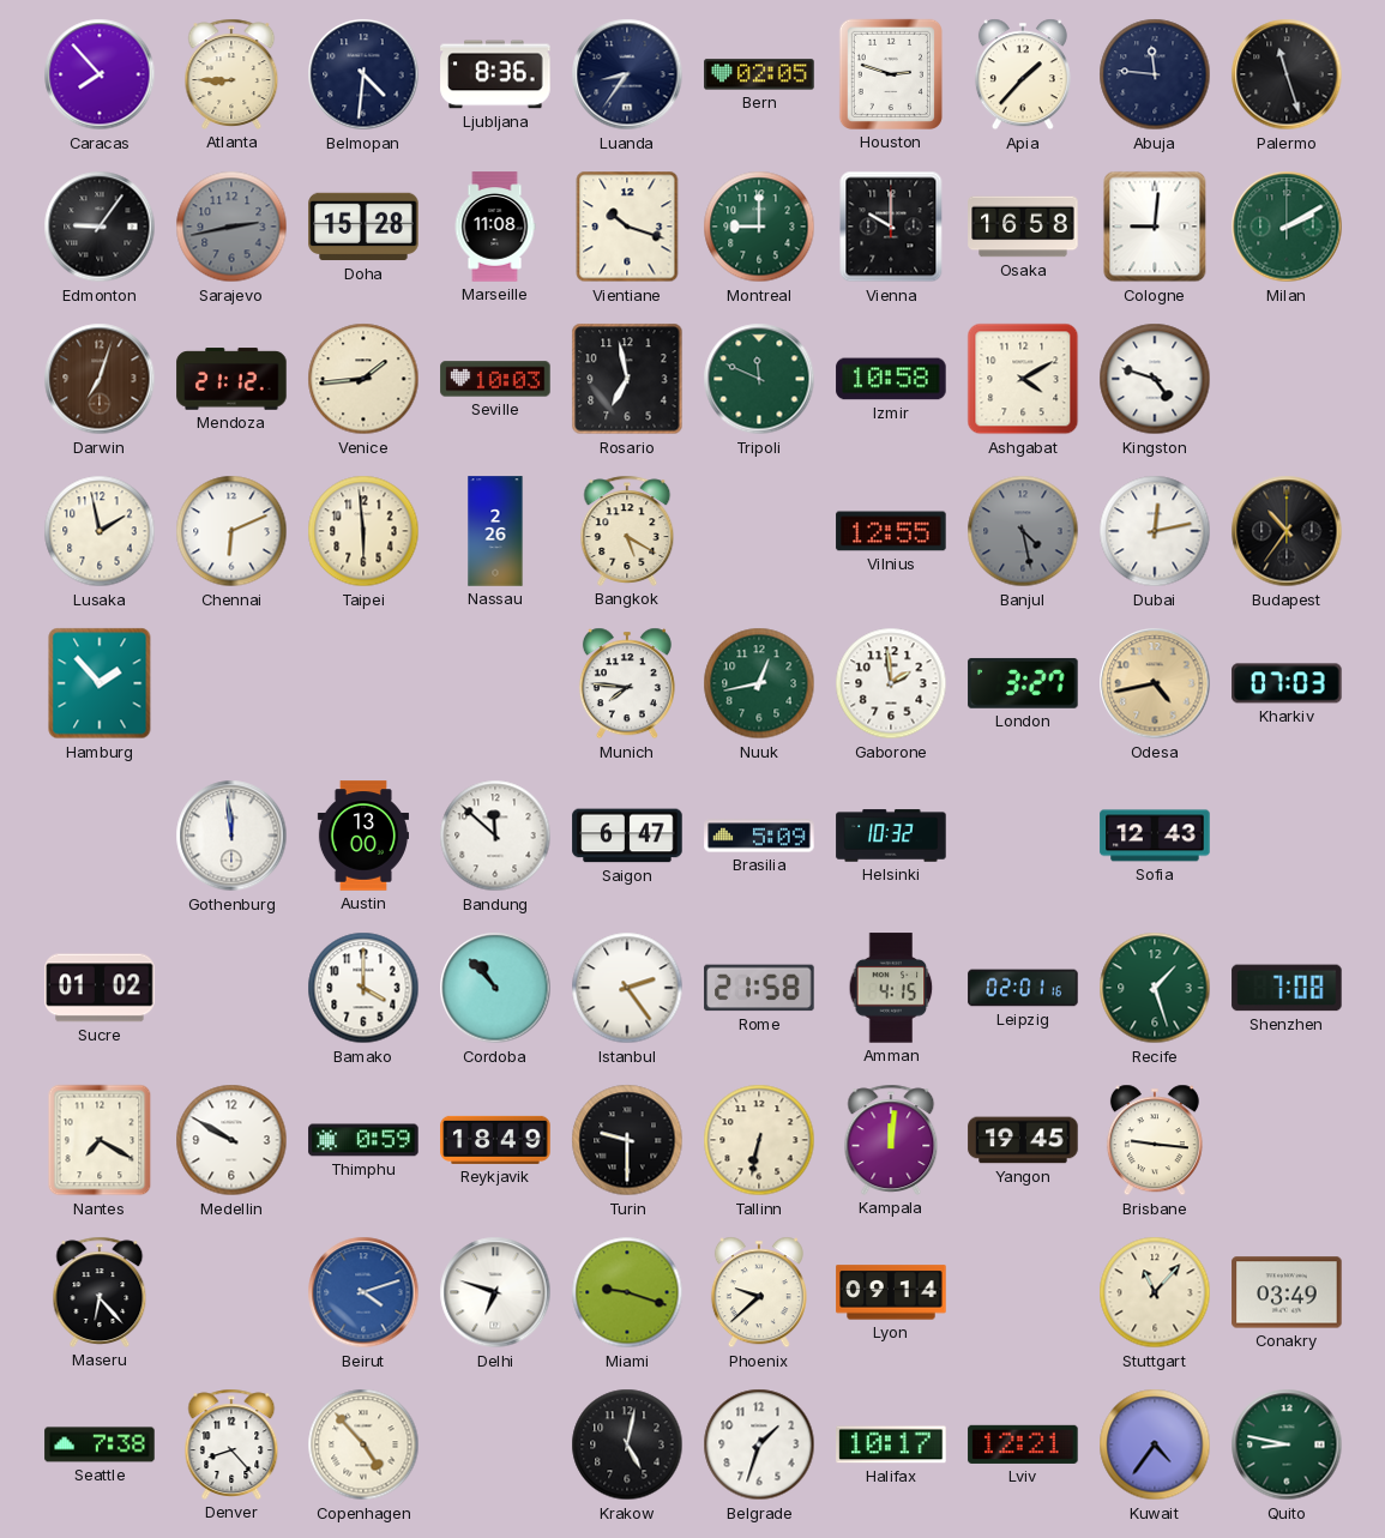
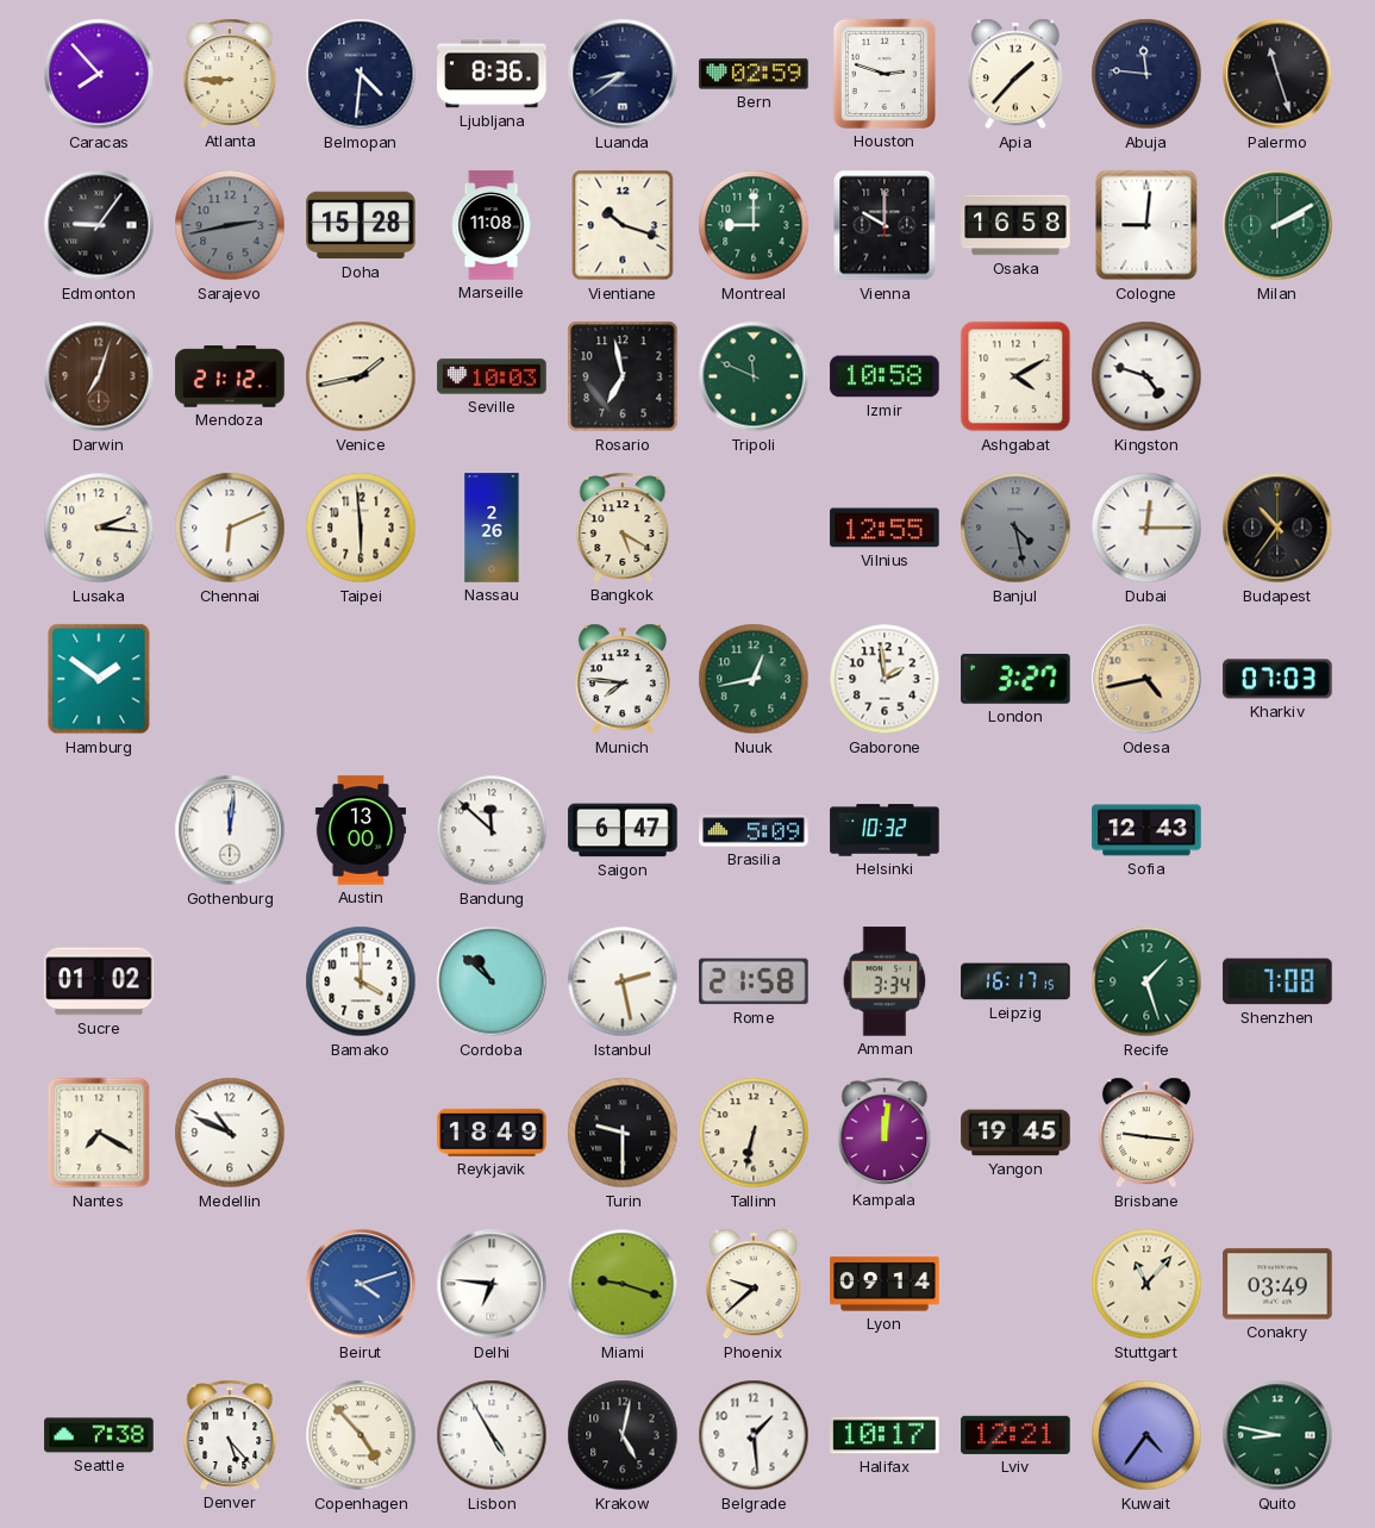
Luanda: 8:36 -> 8:39
Bern: 02:05 -> 02:59
Venice: 1:44 -> 1:43
Lusaka: 1:58 -> 2:16
Dubai: 12:13 -> 12:15
Hamburg: 1:53 -> 1:51
Gothenburg: 11:59 -> 12:01
Cordoba: 10:53 -> 10:52
Istanbul: 2:24 -> 2:28
Amman: 4:15 -> 3:34
Leipzig: 02:01 -> 16:17
Medellin: 9:50 -> 10:49
Thimphu: 0:59 -> none
Maseru: 6:23 -> none
Delhi: 6:48 -> 6:46
Denver: 8:23 -> 5:23
Lisbon: none -> 4:55
Belgrade: 1:33 -> 1:29
